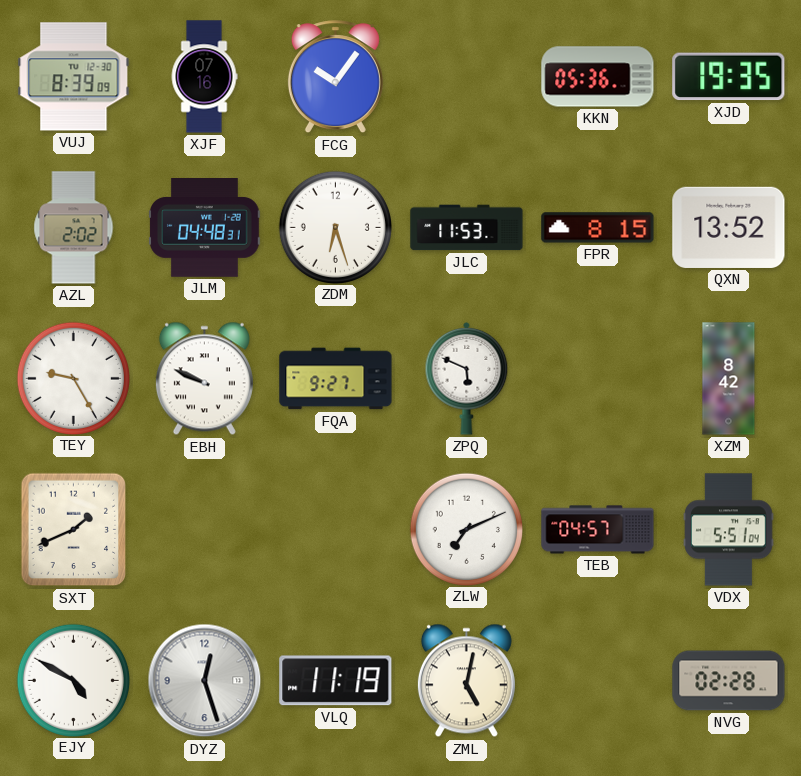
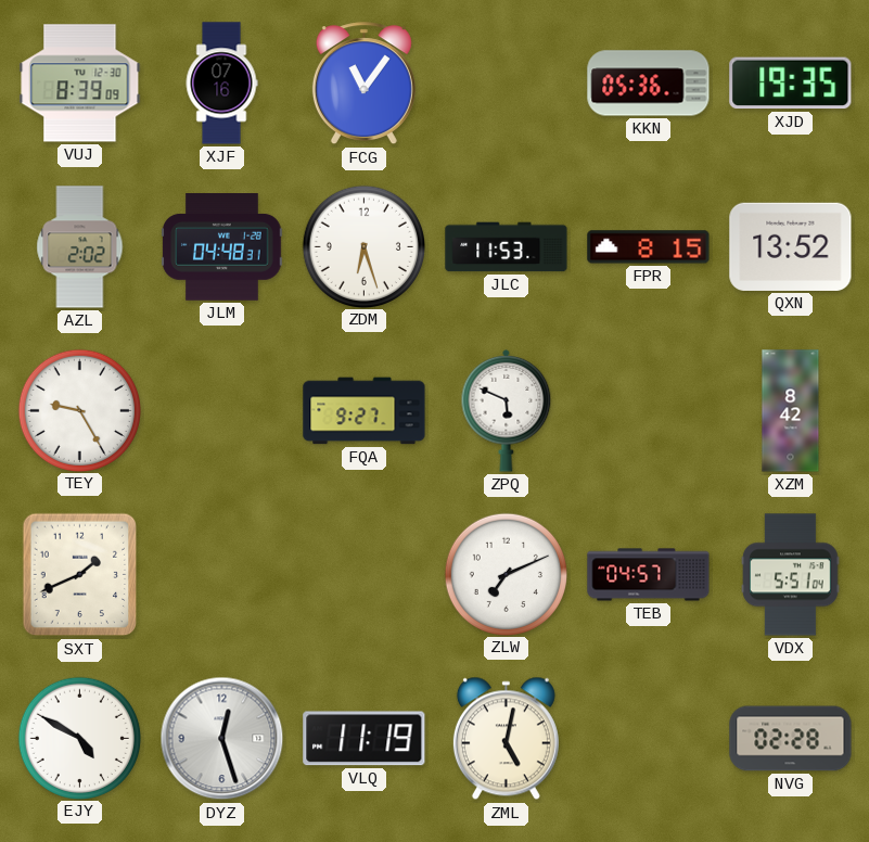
FCG: 10:06 -> 11:06
EBH: 9:49 -> none
